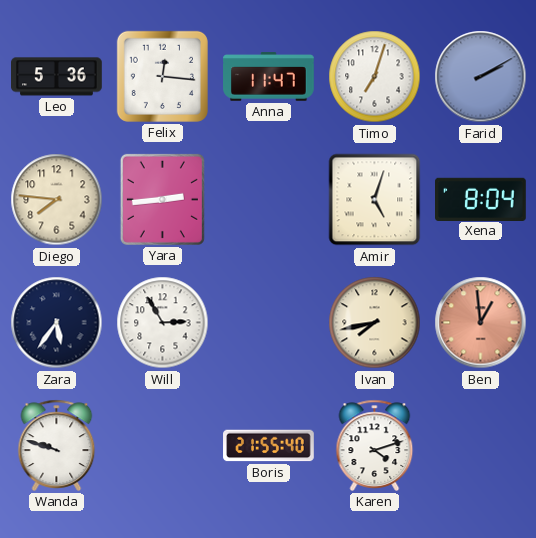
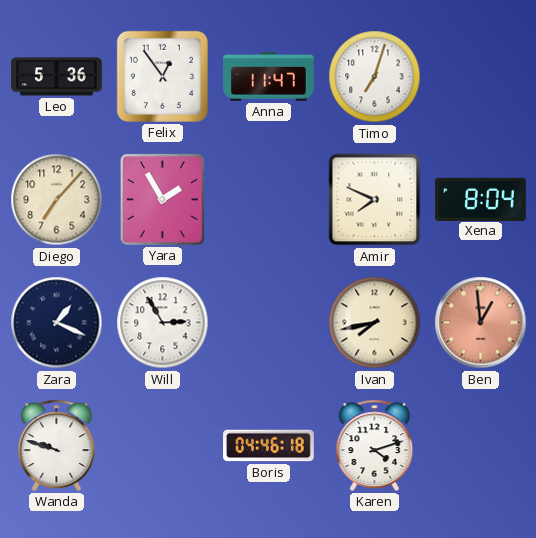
Felix: 12:16 -> 12:54
Farid: 2:10 -> none
Diego: 7:46 -> 7:07
Yara: 2:44 -> 1:55
Amir: 5:03 -> 7:49
Zara: 5:36 -> 1:19
Boris: 21:55 -> 04:46
